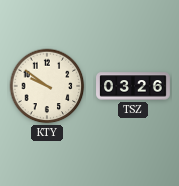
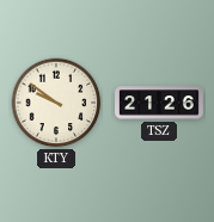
TSZ: 03:26 -> 21:26
